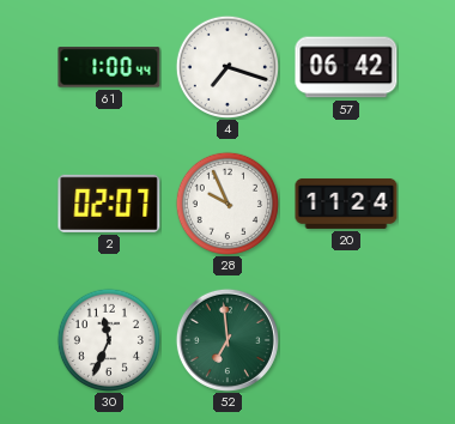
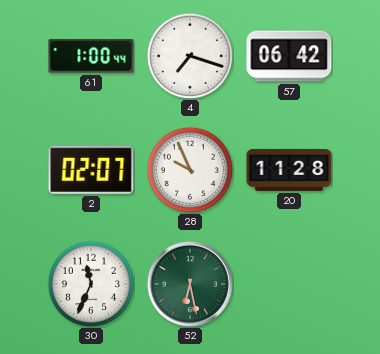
20: 11:24 -> 11:28
52: 6:59 -> 6:28
